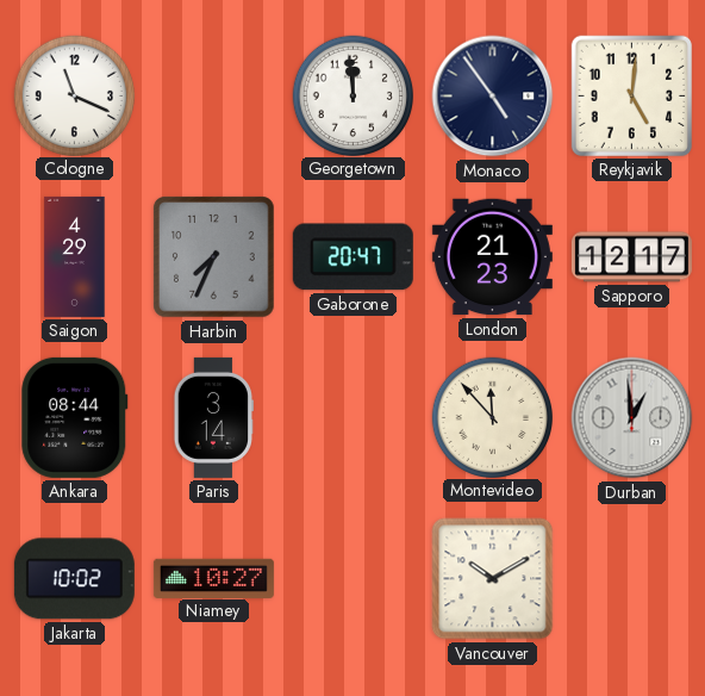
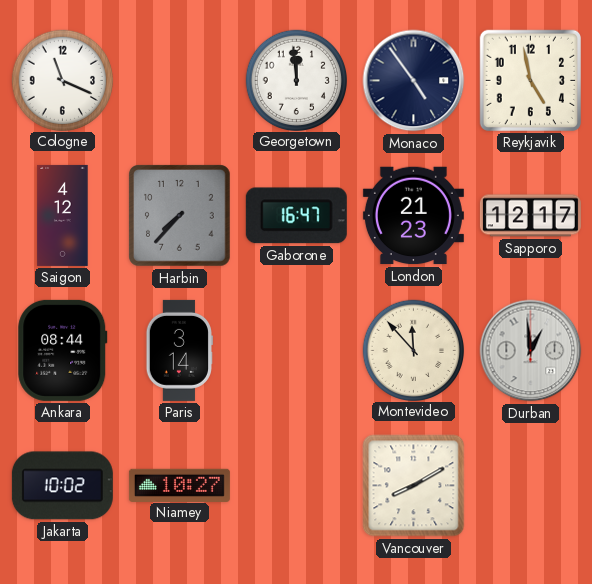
Reykjavik: 5:01 -> 4:58
Saigon: 4:29 -> 4:12
Harbin: 7:34 -> 7:37
Gaborone: 20:47 -> 16:47
Vancouver: 10:10 -> 8:10
